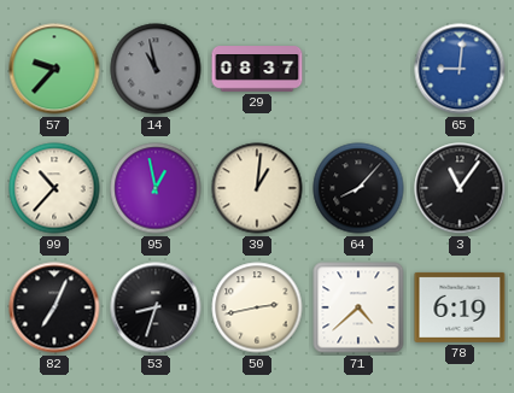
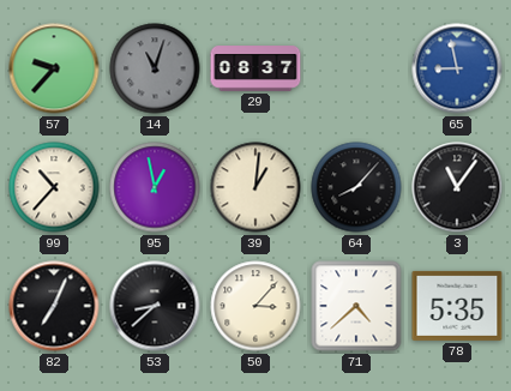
14: 10:58 -> 11:03
65: 9:01 -> 8:58
53: 8:33 -> 8:38
50: 2:43 -> 3:07
78: 6:19 -> 5:35
